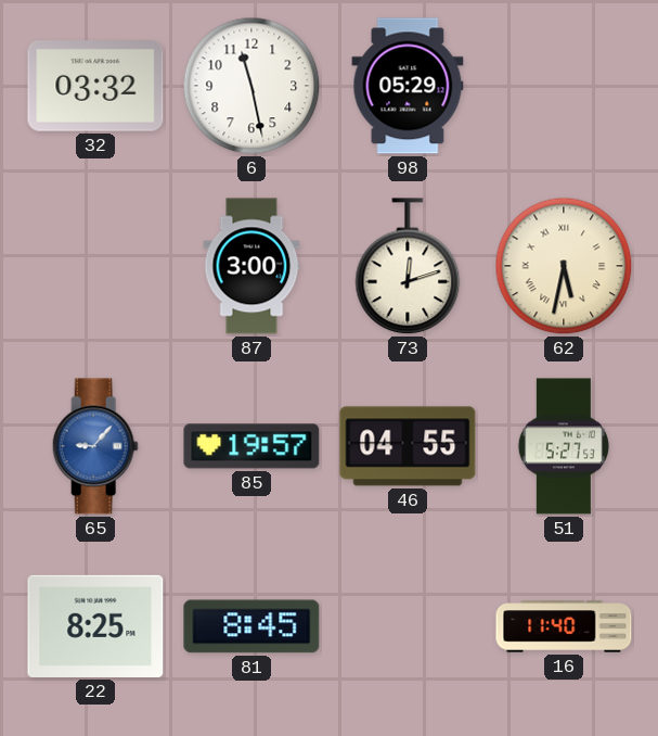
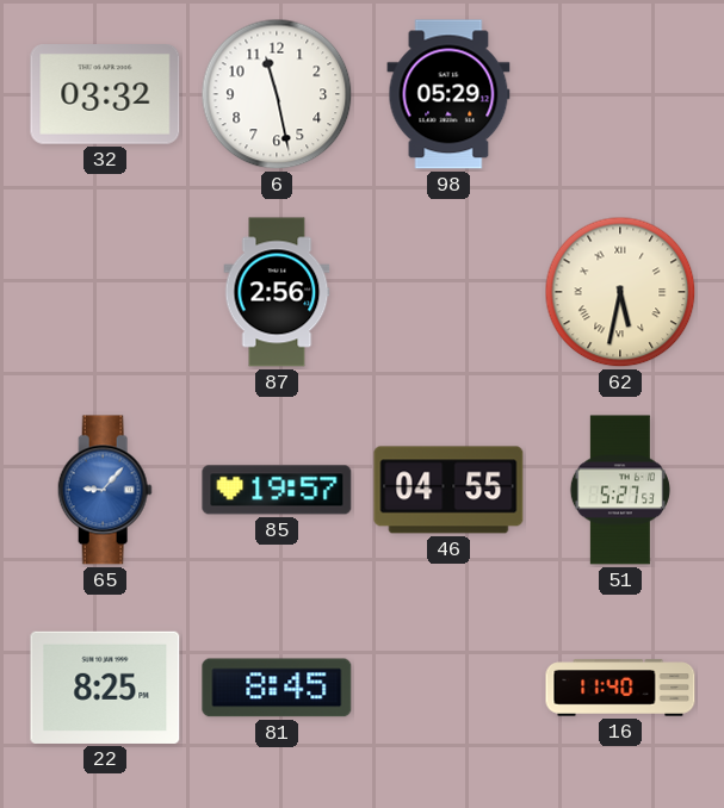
87: 3:00 -> 2:56
73: 12:12 -> none
